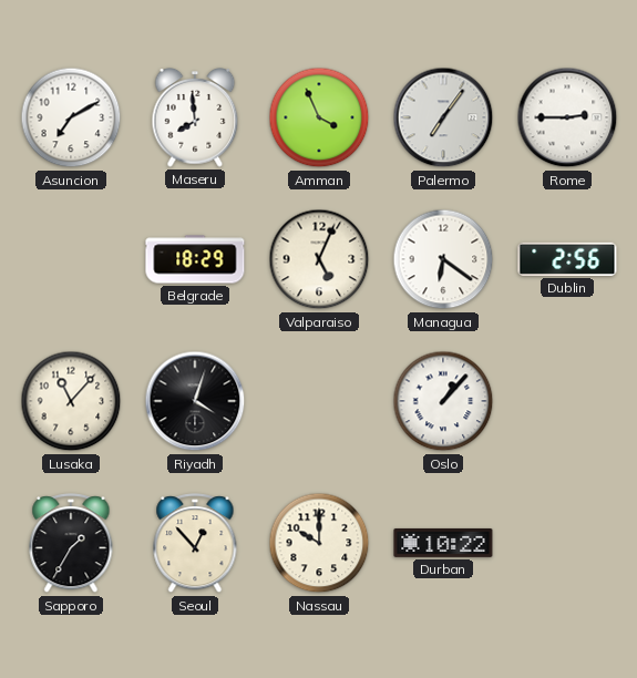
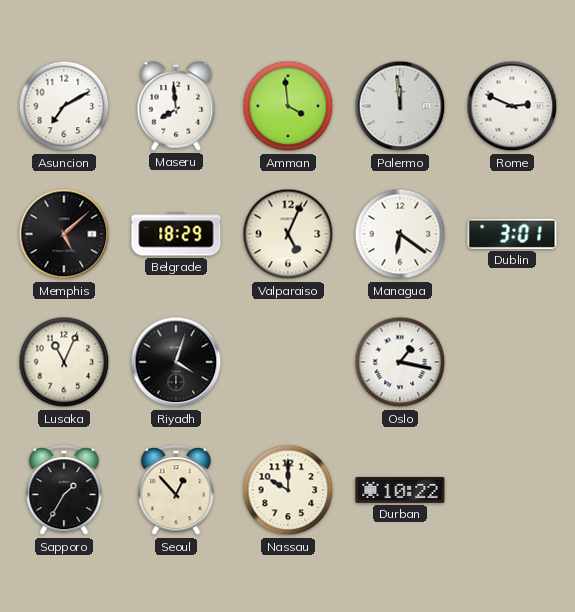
Amman: 3:56 -> 3:59
Palermo: 7:06 -> 11:59
Rome: 2:45 -> 2:49
Memphis: none -> 5:08
Dublin: 2:56 -> 3:01
Lusaka: 11:07 -> 11:04
Oslo: 1:07 -> 1:17
